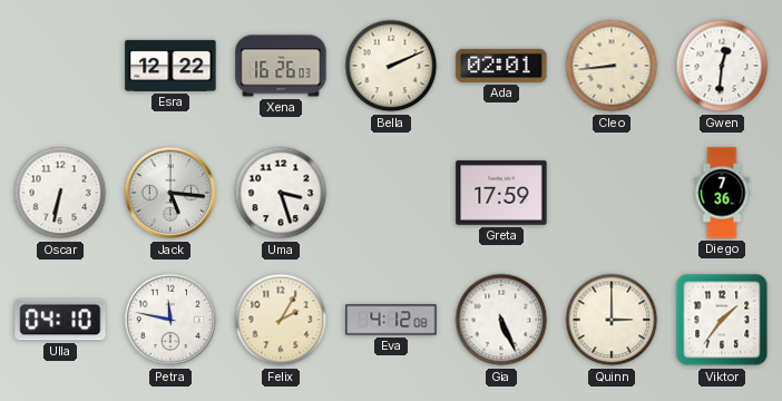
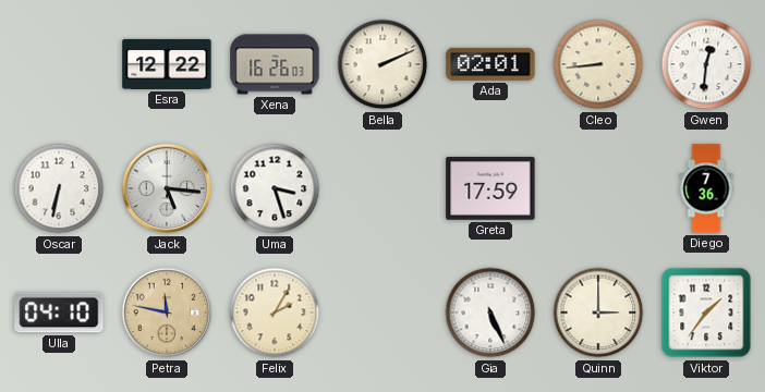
Petra dial: white -> champagne
Eva: 4:12 -> none
